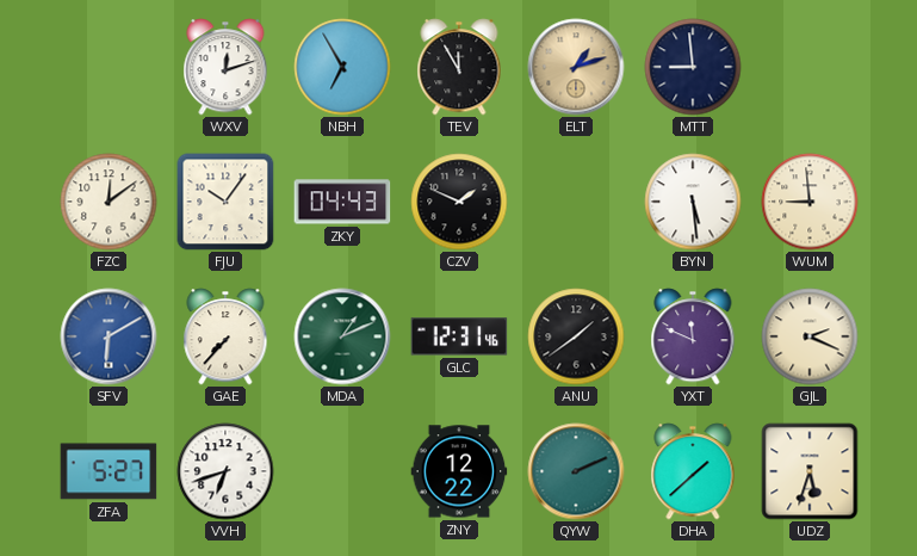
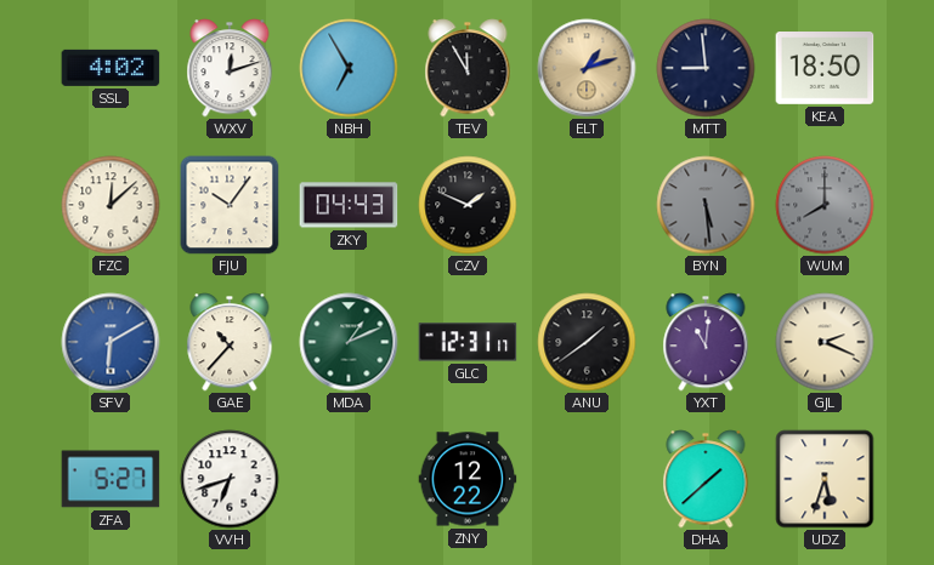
SSL: none -> 4:02
KEA: none -> 18:50
FZC: 12:09 -> 12:08
BYN dial: white -> grey
WUM: 8:59 -> 8:00
WUM dial: cream -> grey
GAE: 7:37 -> 10:37
GLC: 12:31:46 -> 12:31:17
YXT: 11:49 -> 11:01
QYW: 2:11 -> none
